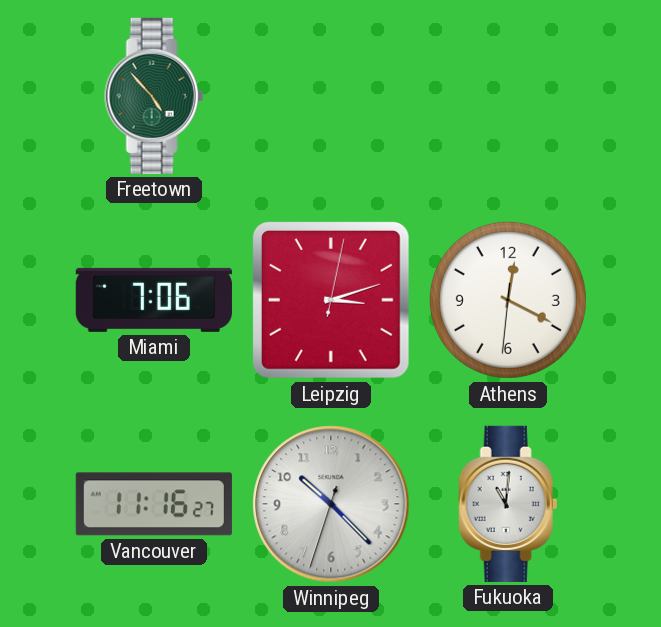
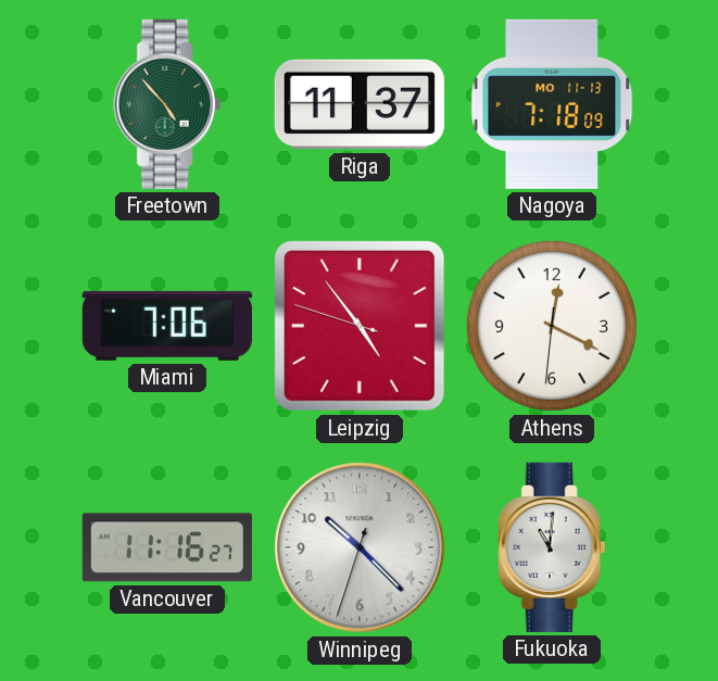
Riga: none -> 11:37
Nagoya: none -> 7:18
Leipzig: 3:12 -> 4:53
